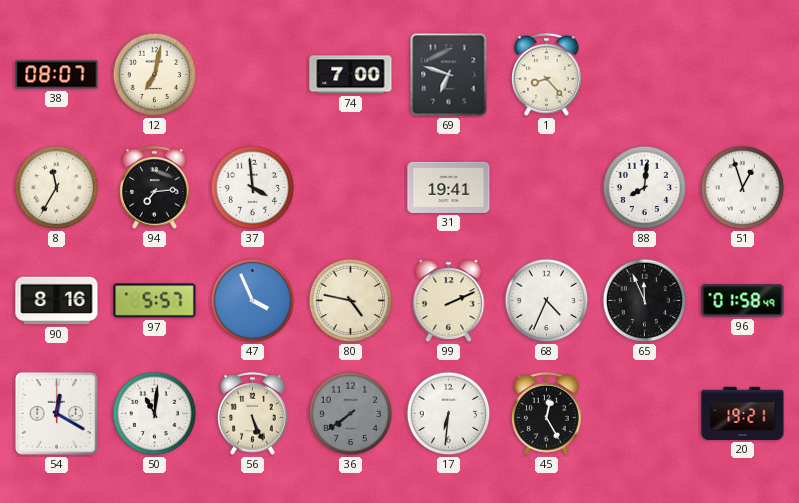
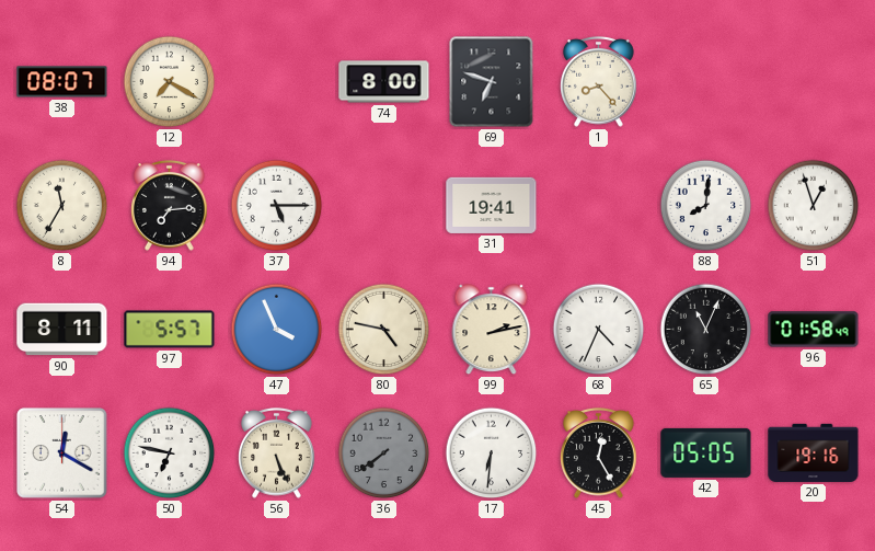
12: 7:02 -> 7:20
74: 7:00 -> 8:00
37: 3:59 -> 5:15
90: 8:16 -> 8:11
99: 2:11 -> 2:13
65: 11:56 -> 11:04
50: 11:01 -> 6:47
42: none -> 05:05
20: 19:21 -> 19:16
